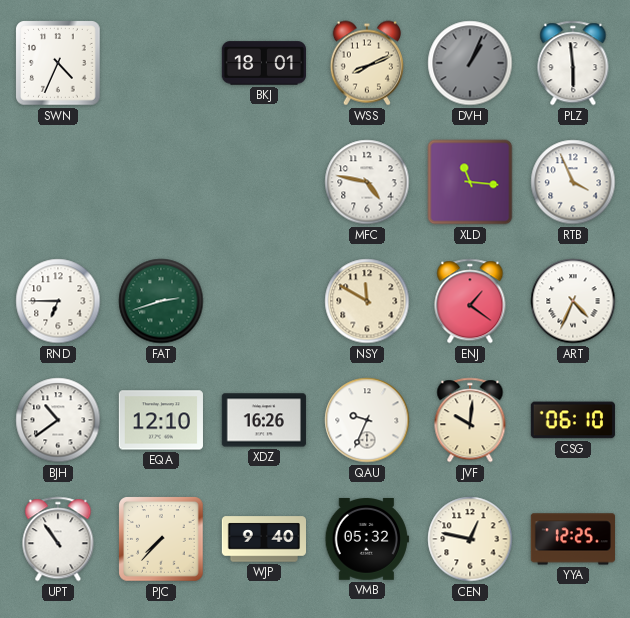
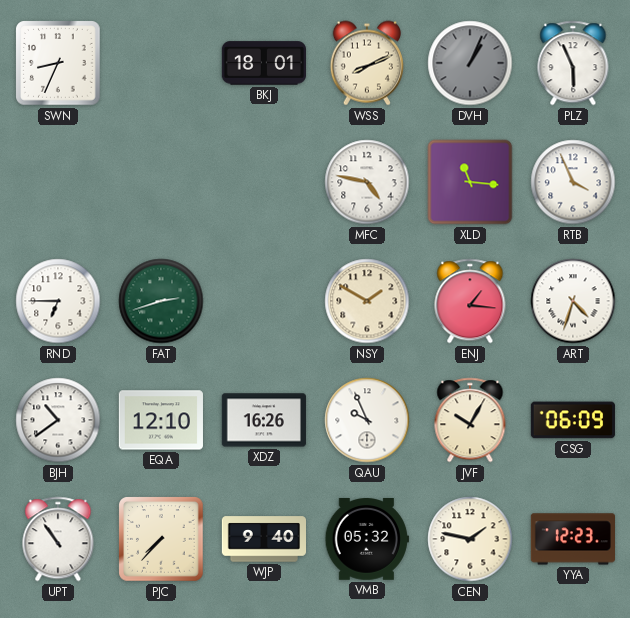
SWN: 4:34 -> 8:34
PLZ: 5:59 -> 5:56
NSY: 11:50 -> 1:50
ENJ: 1:21 -> 1:16
ART: 4:34 -> 4:33
QAU: 9:34 -> 9:56
JVF: 10:01 -> 10:05
CSG: 06:10 -> 06:09
CEN: 12:47 -> 1:47
YYA: 12:25 -> 12:23
